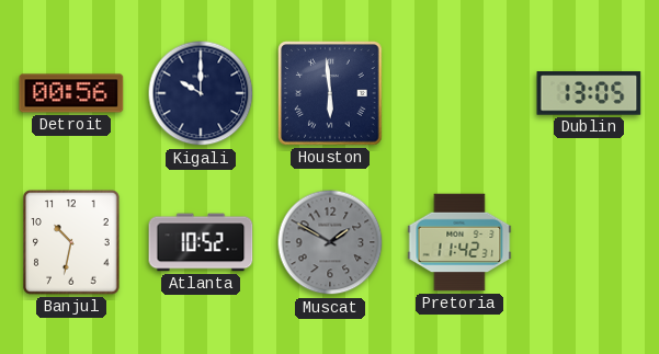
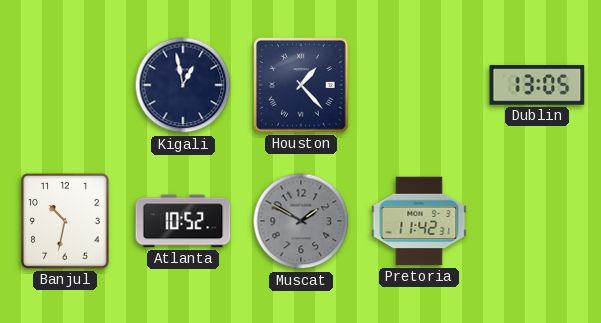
Detroit: 00:56 -> none
Kigali: 10:00 -> 12:58
Houston: 5:59 -> 1:23
